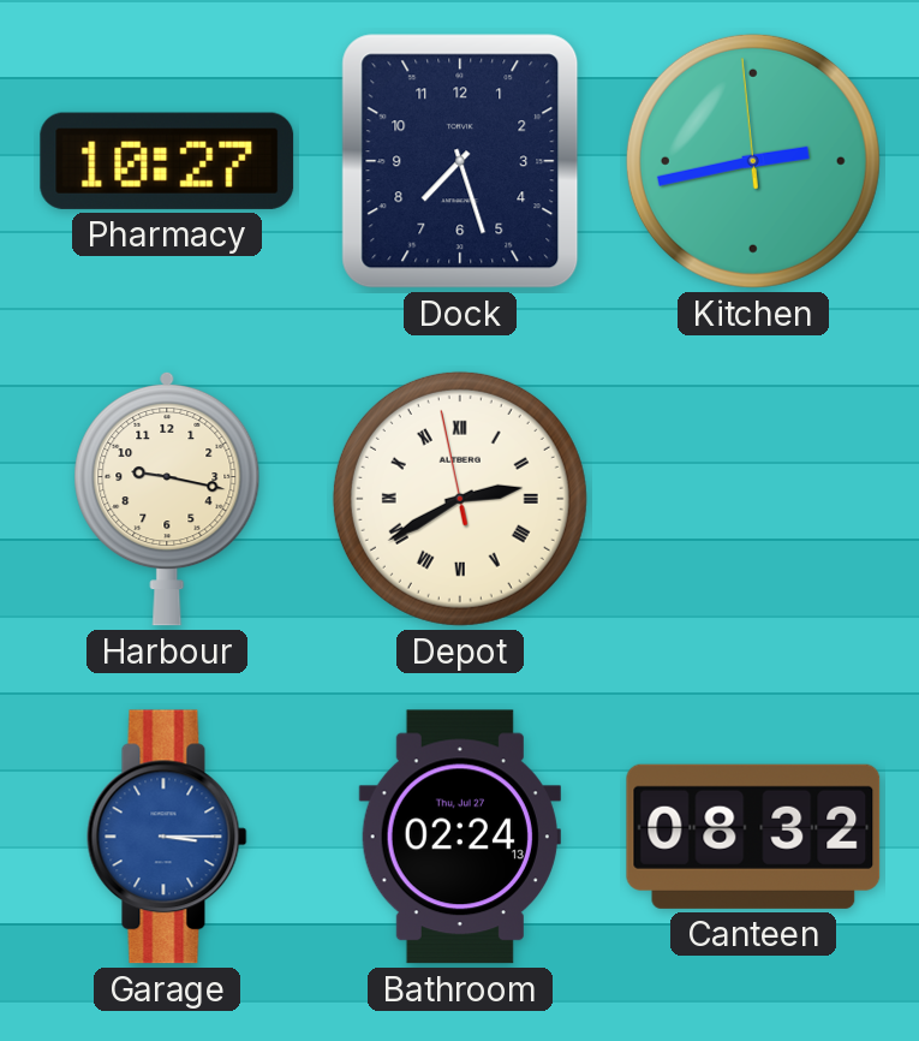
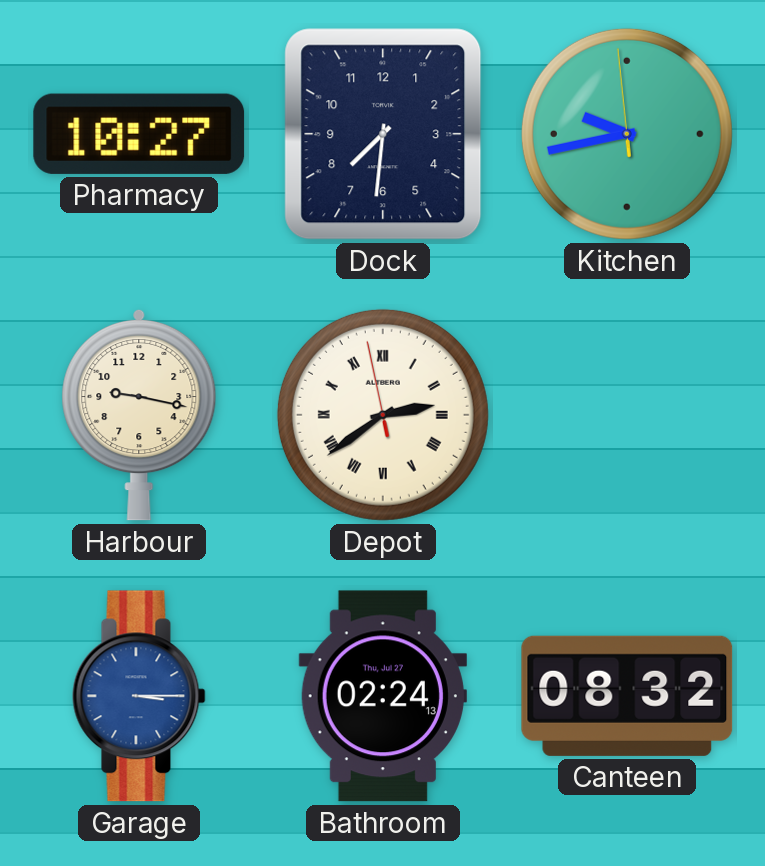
Dock: 7:27 -> 7:31
Kitchen: 2:42 -> 9:42
Depot: 2:39 -> 2:38
